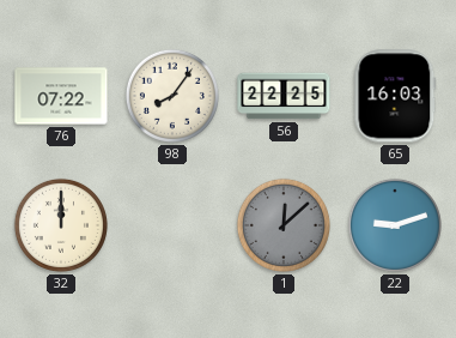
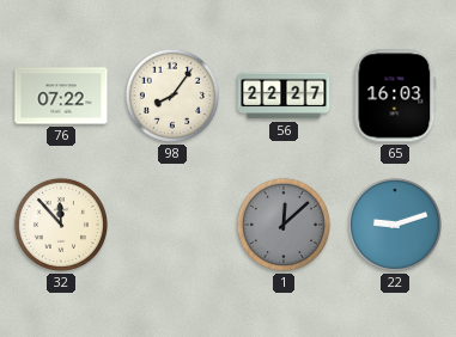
56: 22:25 -> 22:27
32: 12:00 -> 11:53
